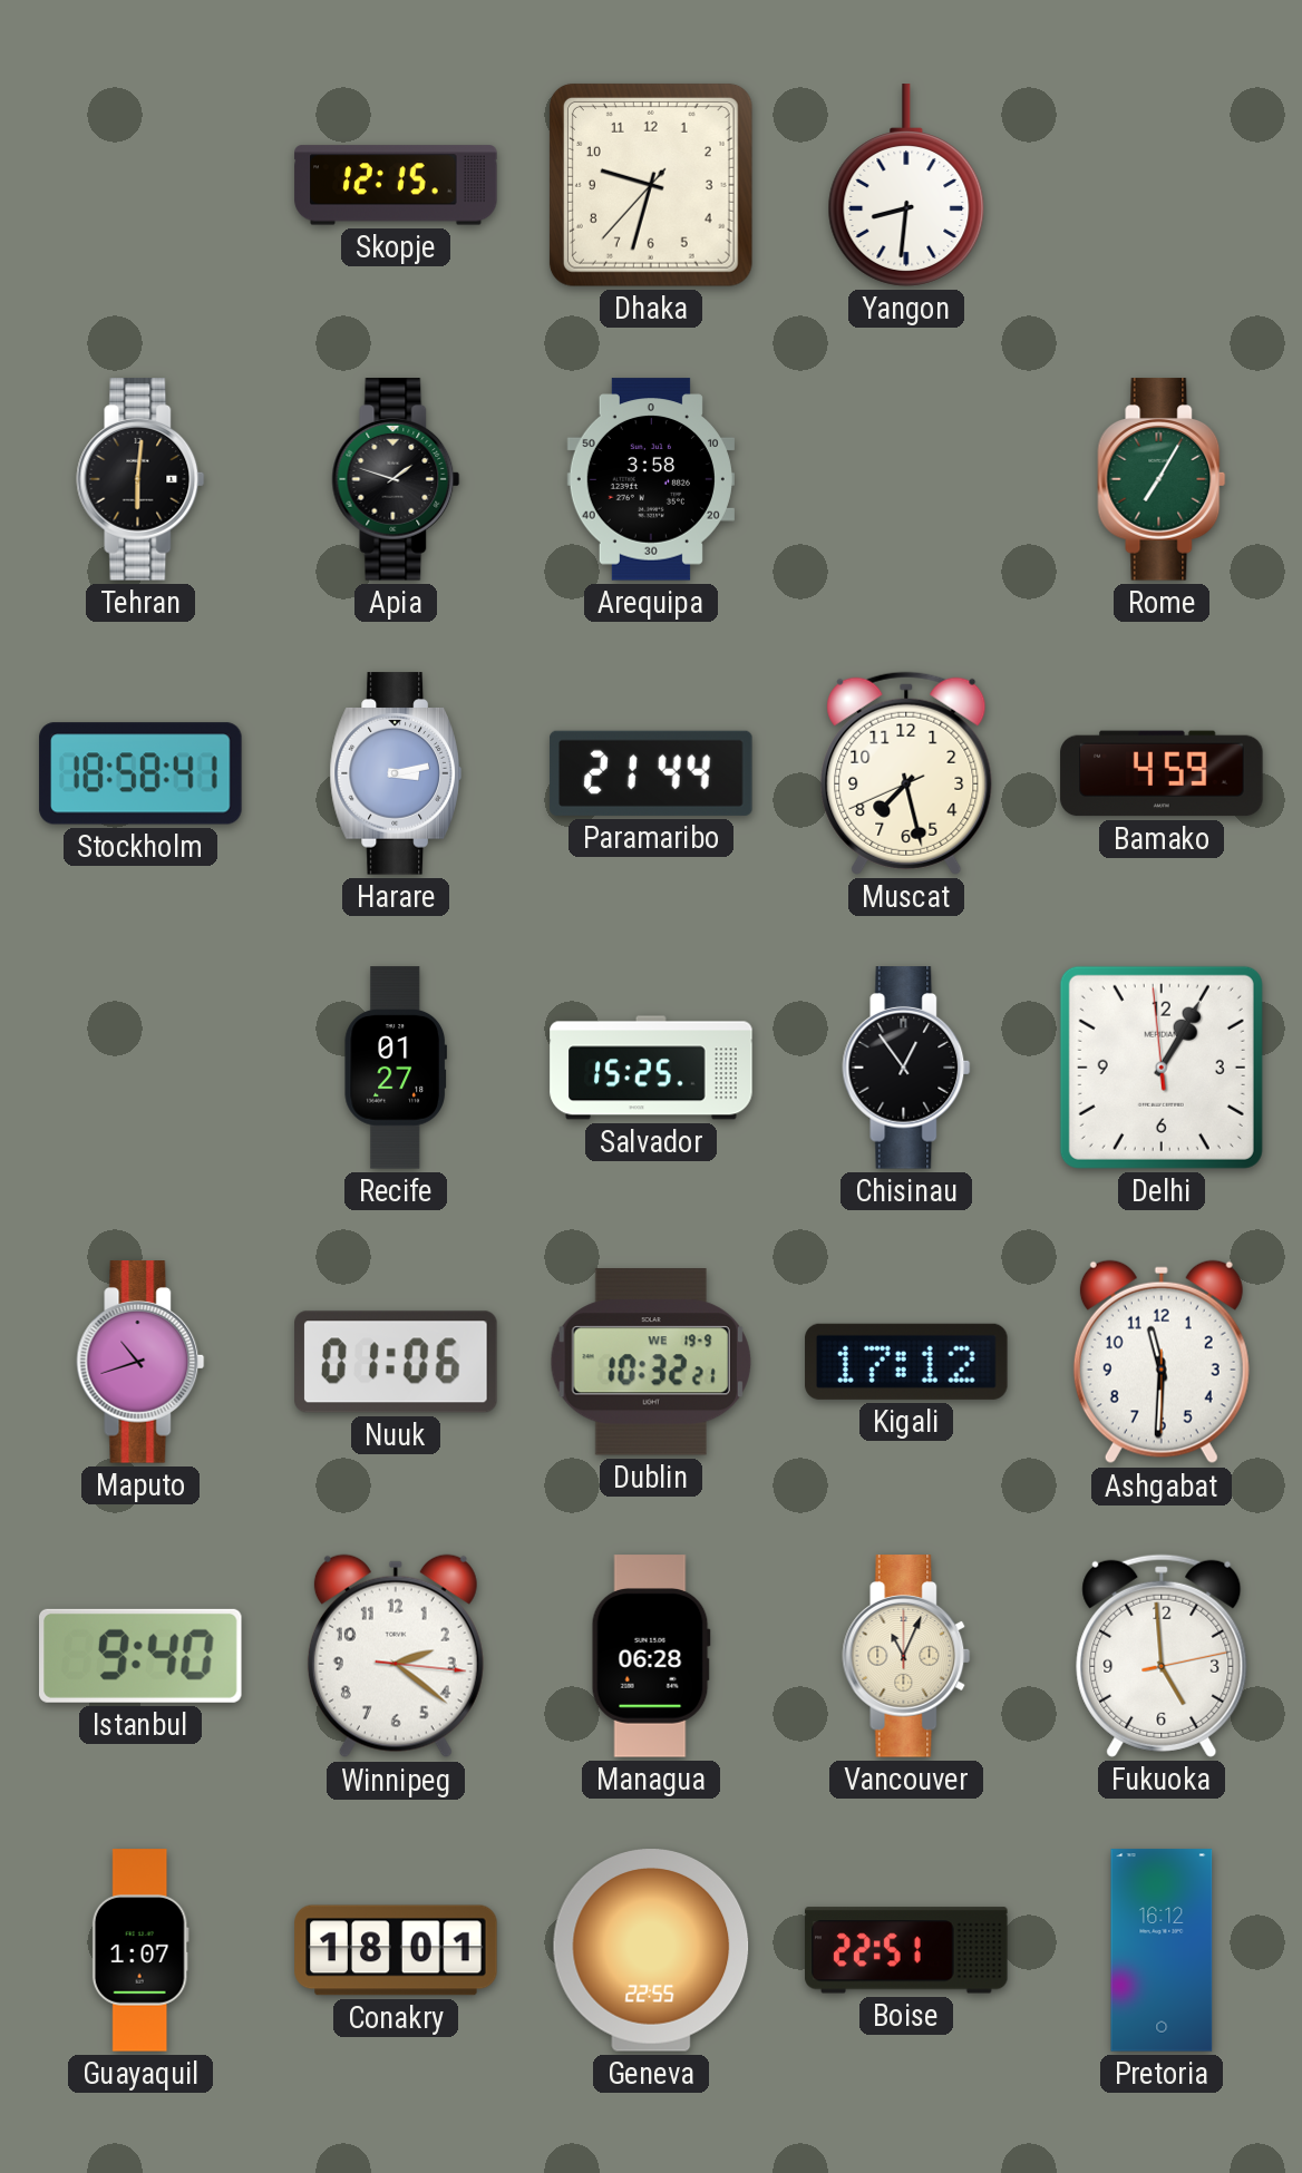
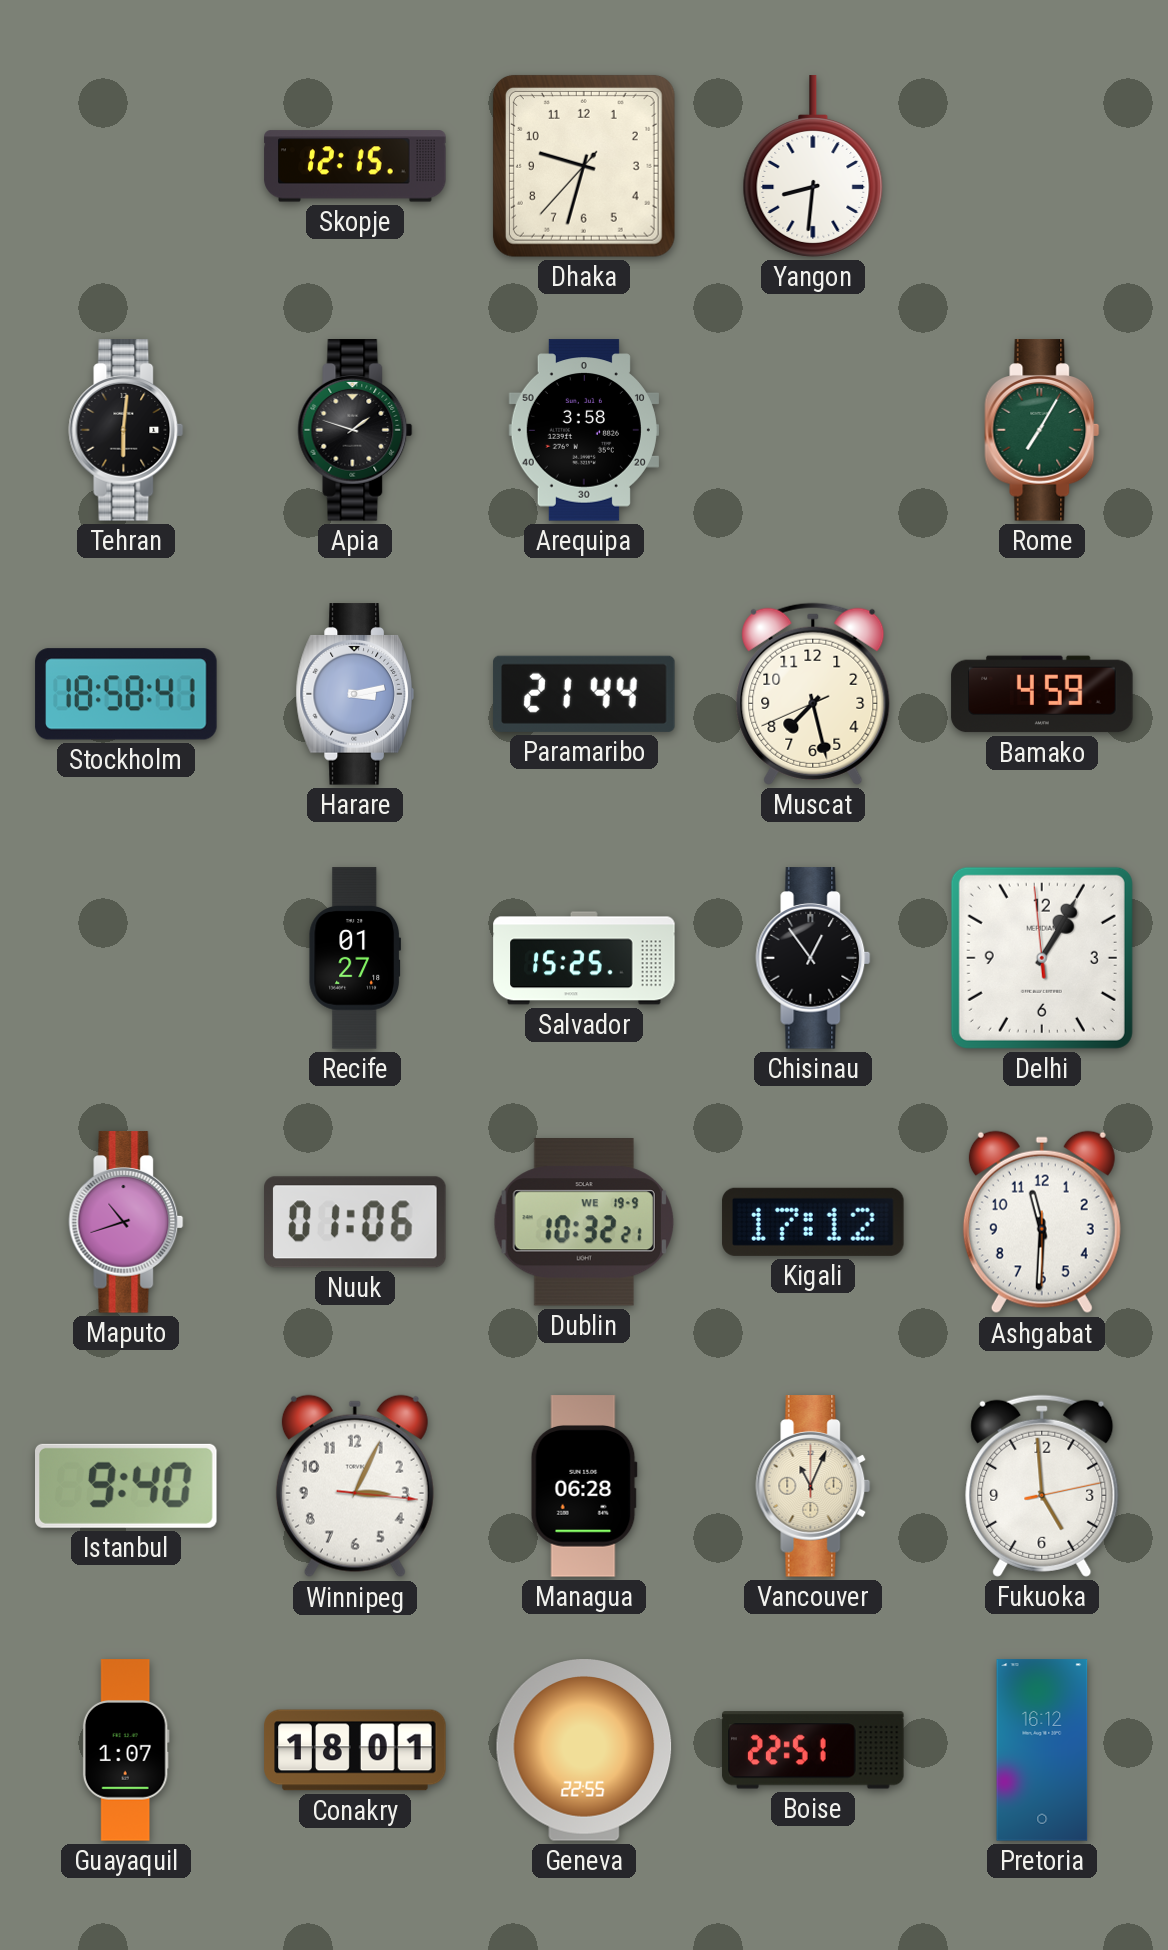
Winnipeg: 2:21 -> 3:04
